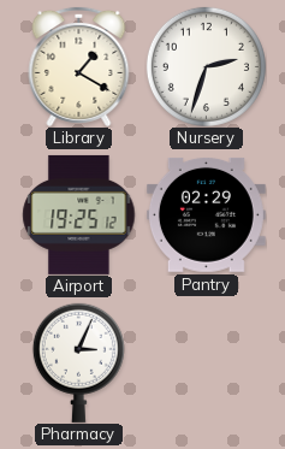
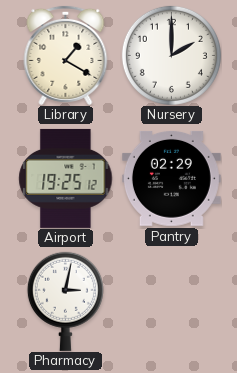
Nursery: 2:33 -> 2:00
Pharmacy: 3:04 -> 3:02
